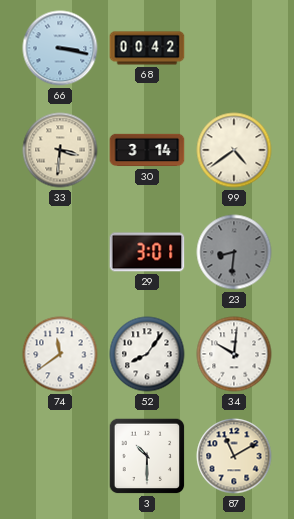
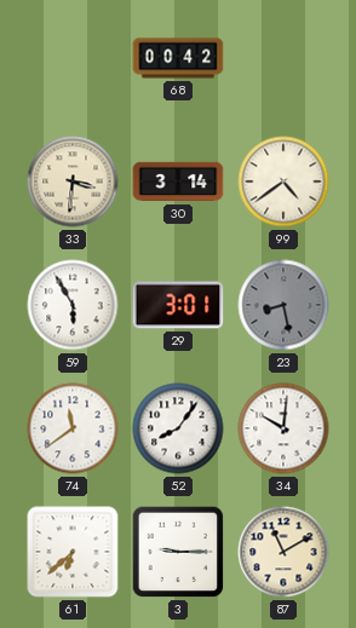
66: 3:17 -> none
59: none -> 5:55
23: 8:31 -> 8:28
61: none -> 6:38
3: 10:30 -> 9:15
